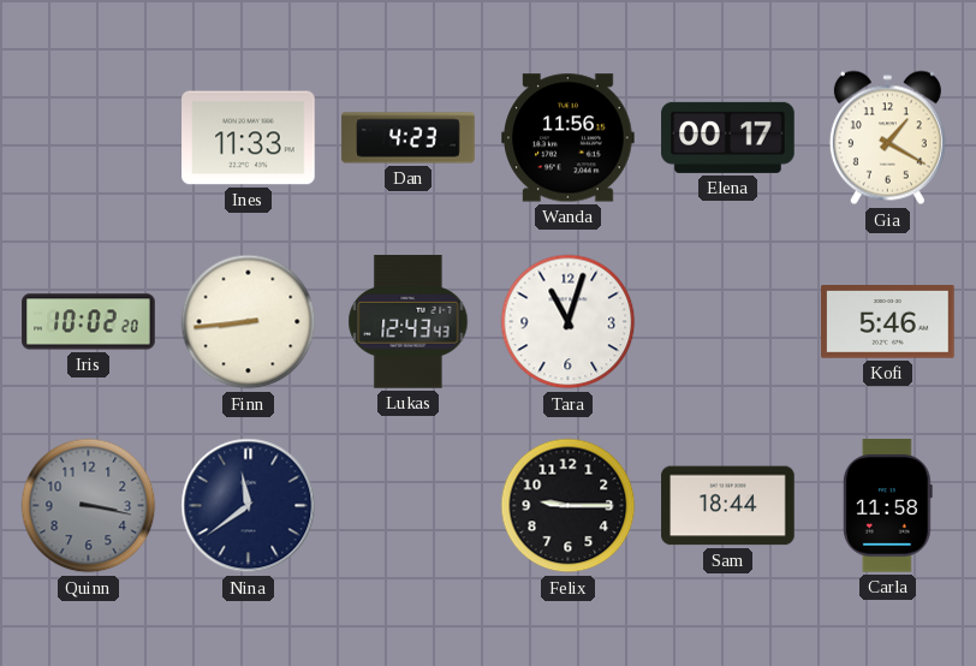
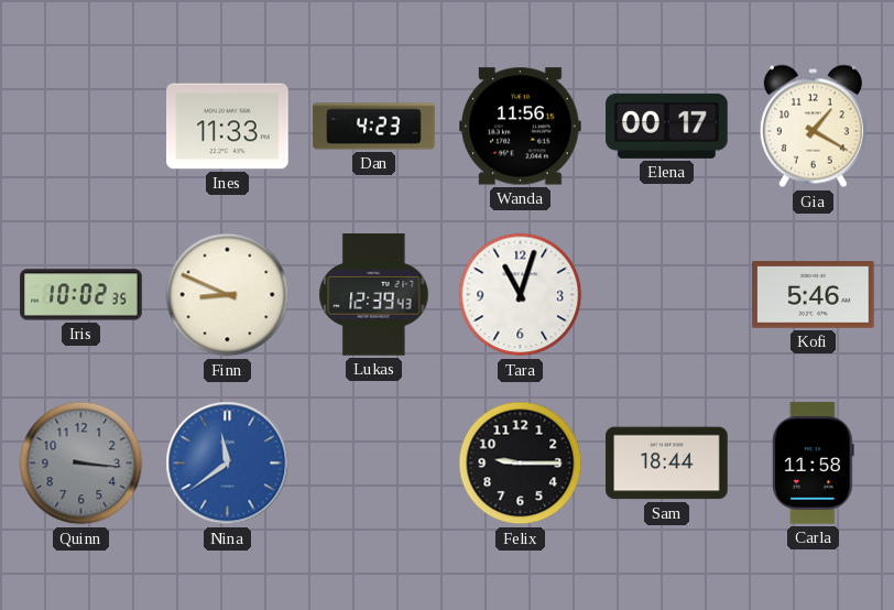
Iris: 10:02:20 -> 10:02:35
Finn: 8:44 -> 8:49
Lukas: 12:43 -> 12:39
Quinn: 3:17 -> 3:16
Nina dial: navy -> blue
